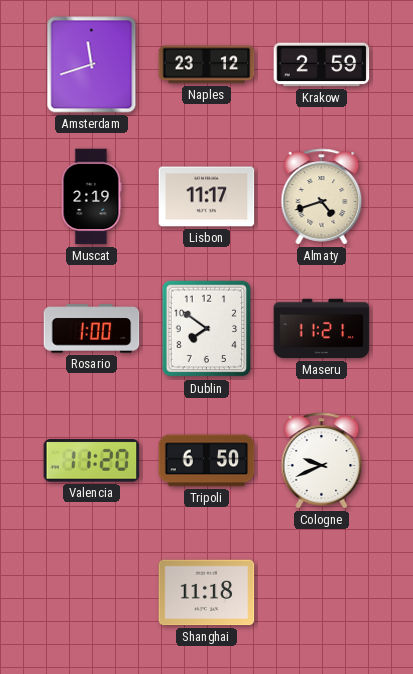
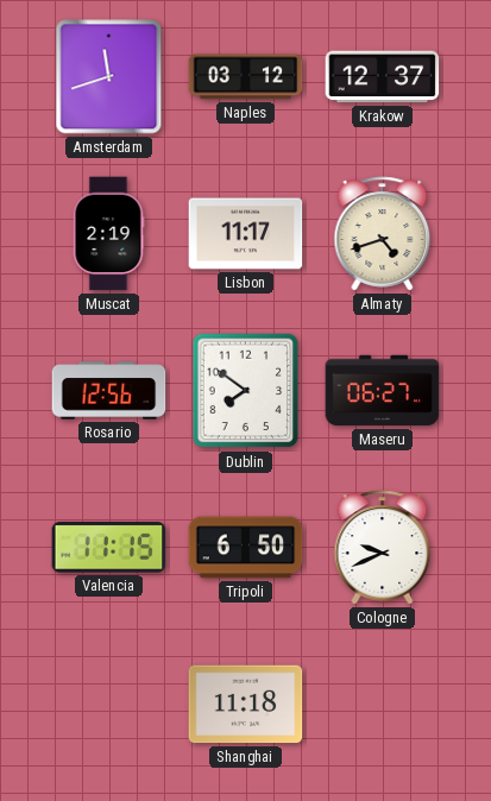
Naples: 23:12 -> 03:12
Krakow: 2:59 -> 12:37
Rosario: 1:00 -> 12:56
Maseru: 11:21 -> 06:27
Valencia: 11:20 -> 11:15
